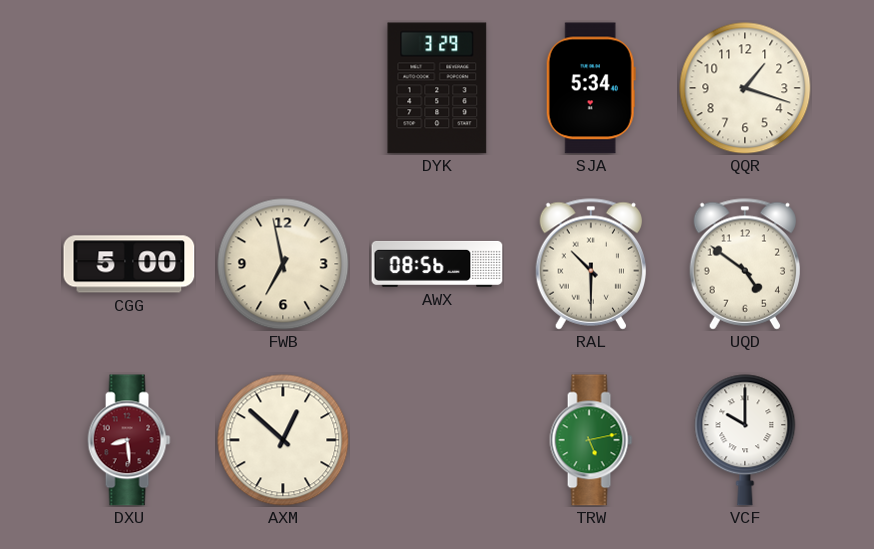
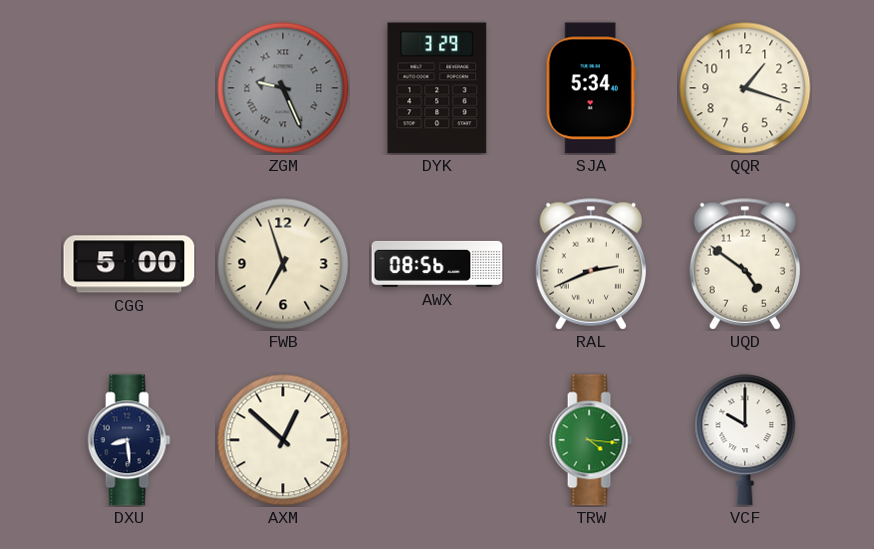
ZGM: none -> 9:26
FWB: 6:58 -> 6:57
RAL: 10:30 -> 2:41
DXU dial: burgundy -> navy
TRW: 5:13 -> 4:16
